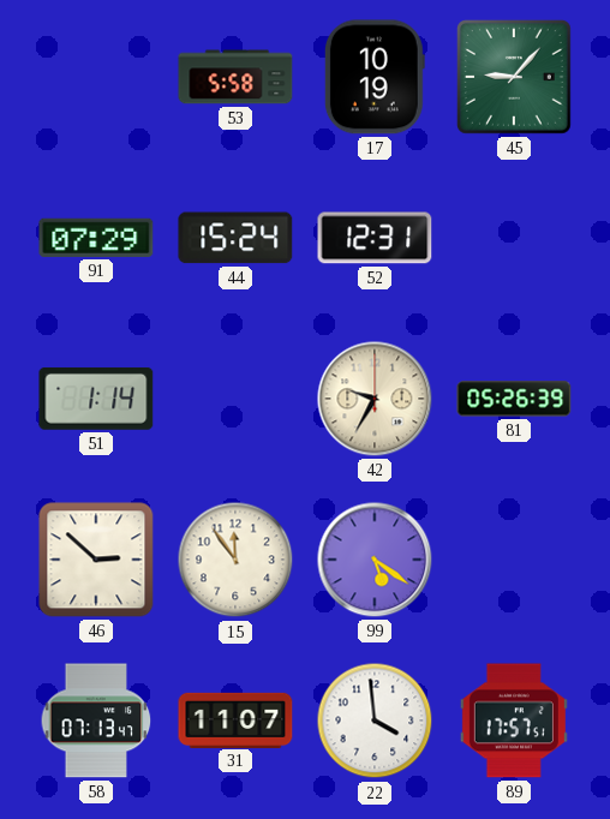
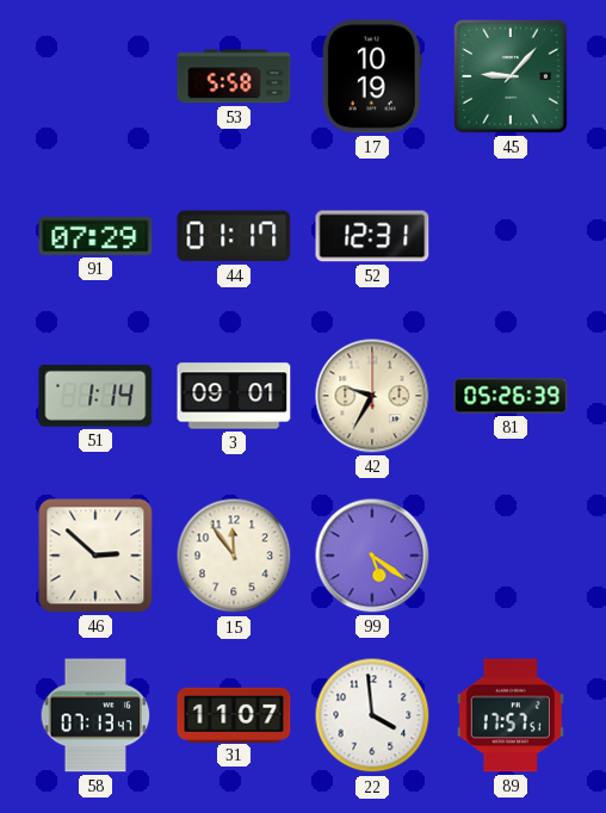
44: 15:24 -> 01:17
3: none -> 09:01
